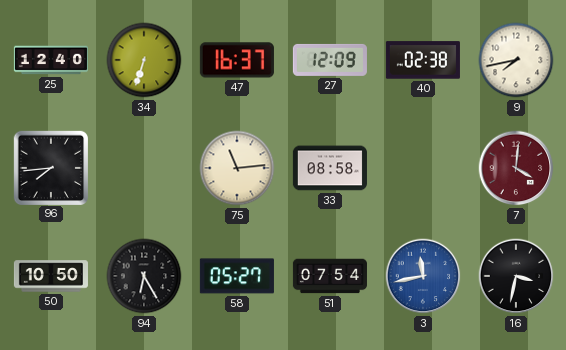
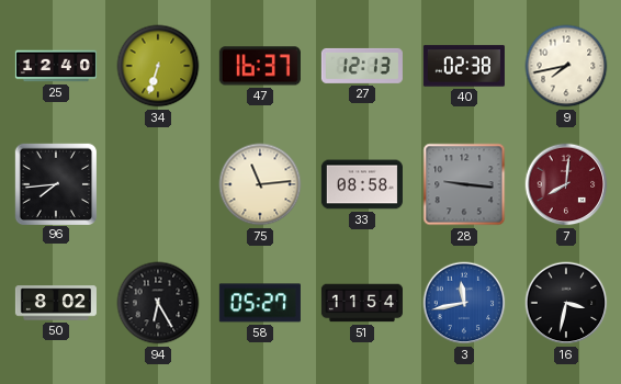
27: 12:09 -> 12:13
28: none -> 9:16
7: 4:01 -> 8:01
50: 10:50 -> 8:02
51: 07:54 -> 11:54
